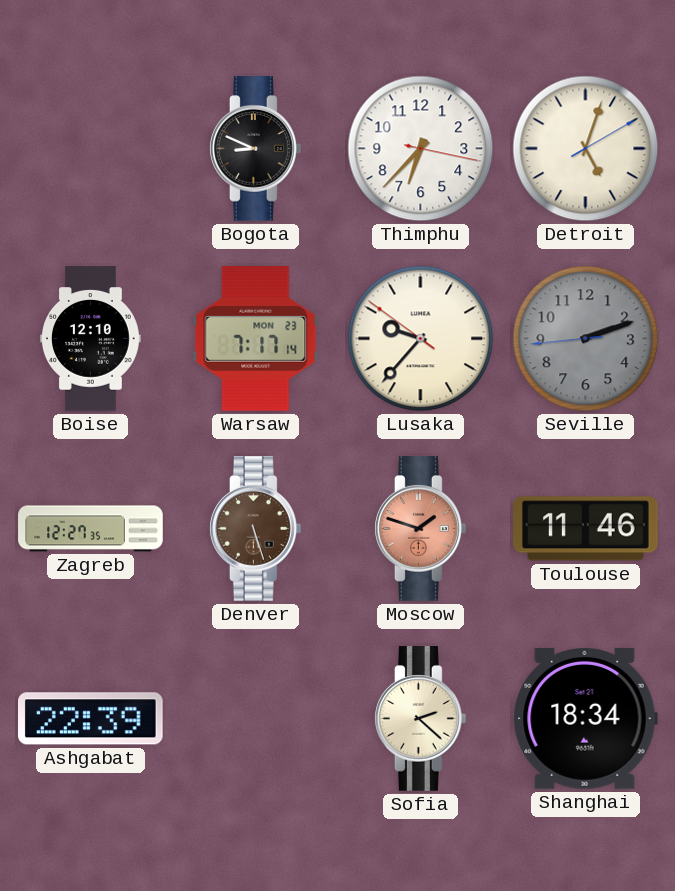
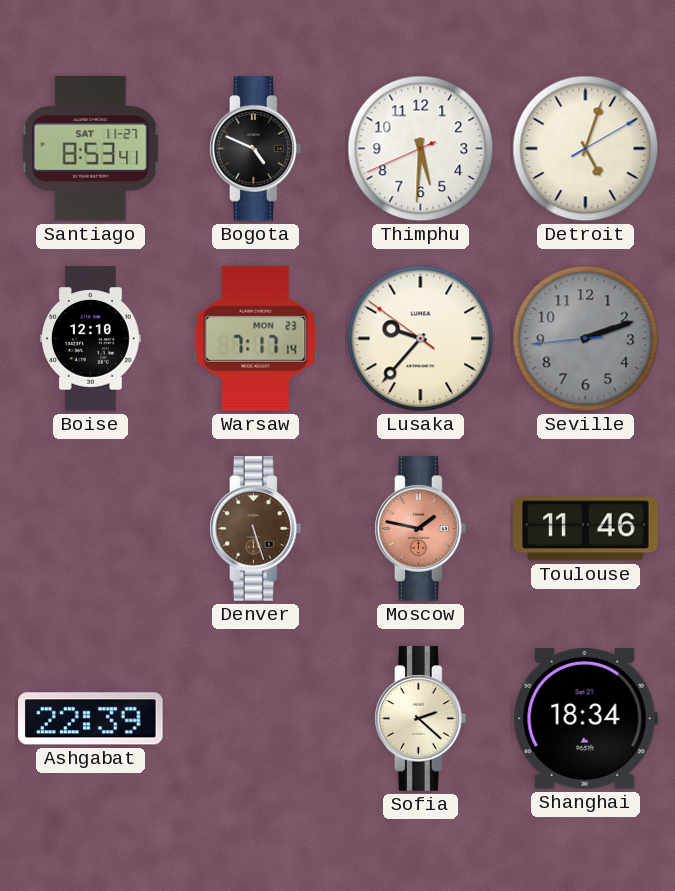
Santiago: none -> 8:53
Bogota: 8:49 -> 4:49
Thimphu: 6:37 -> 5:30
Zagreb: 12:27 -> none
Moscow: 1:48 -> 1:47
